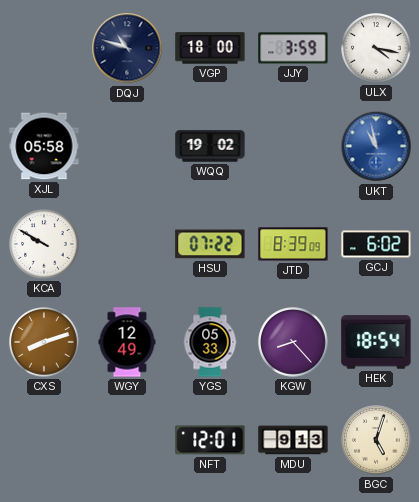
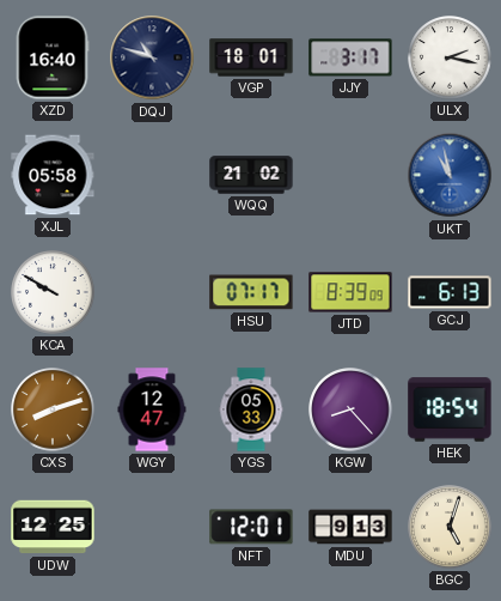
XZD: none -> 16:40
VGP: 18:00 -> 18:01
JJY: 3:59 -> 3:17
ULX: 4:17 -> 2:17
WQQ: 19:02 -> 21:02
HSU: 07:22 -> 07:17
GCJ: 6:02 -> 6:13
WGY: 12:49 -> 12:47
UDW: none -> 12:25
